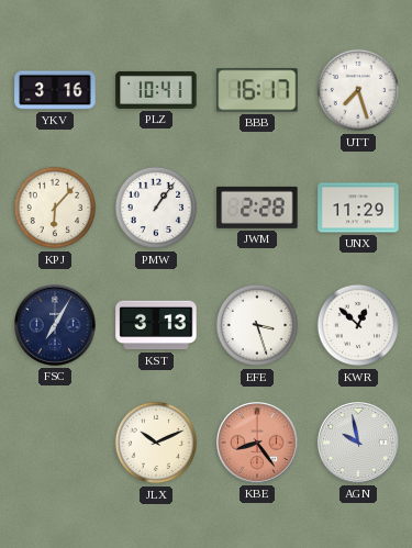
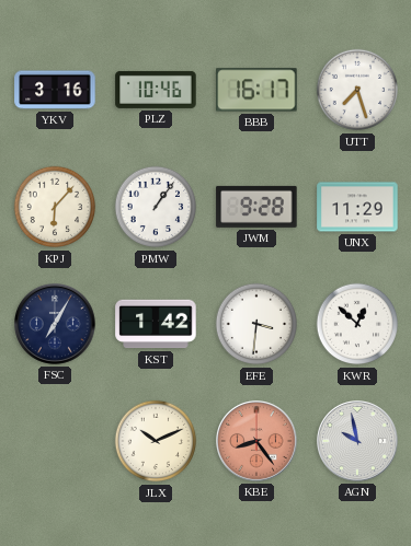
PLZ: 10:41 -> 10:46
JWM: 2:28 -> 9:28
KST: 3:13 -> 1:42
EFE: 3:27 -> 3:31
